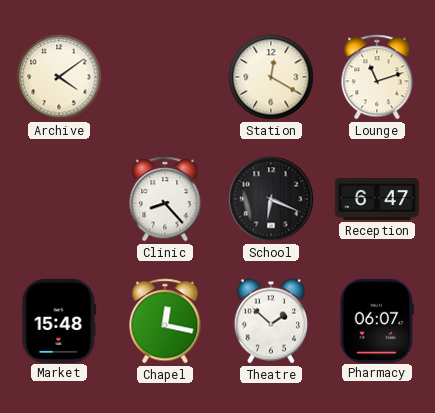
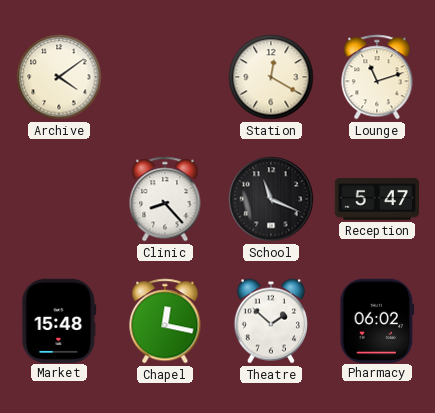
School: 6:19 -> 11:19
Reception: 6:47 -> 5:47
Pharmacy: 06:07 -> 06:02
